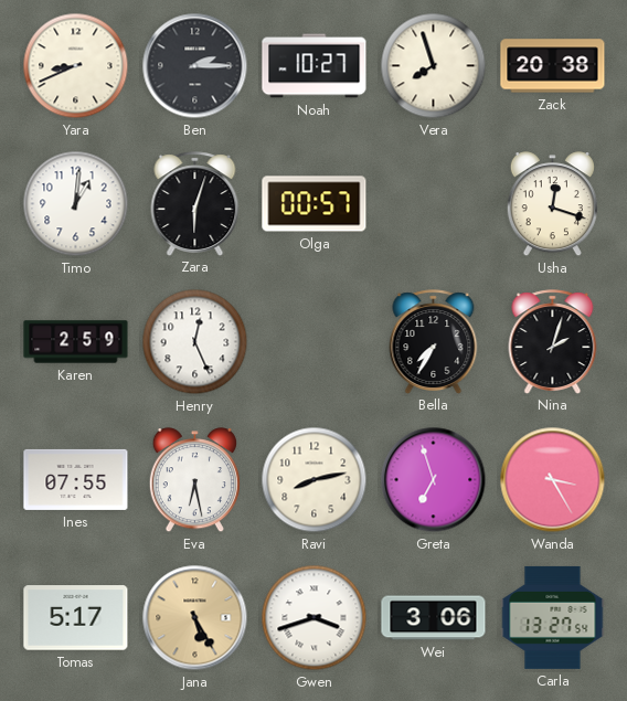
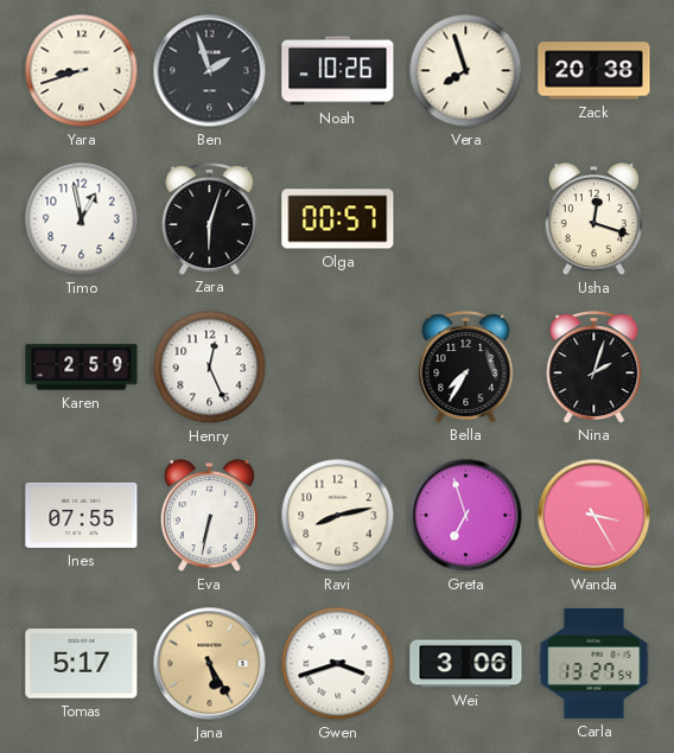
Yara: 8:41 -> 8:42
Ben: 2:15 -> 1:57
Noah: 10:27 -> 10:26
Timo: 1:01 -> 12:58
Eva: 6:28 -> 6:32
